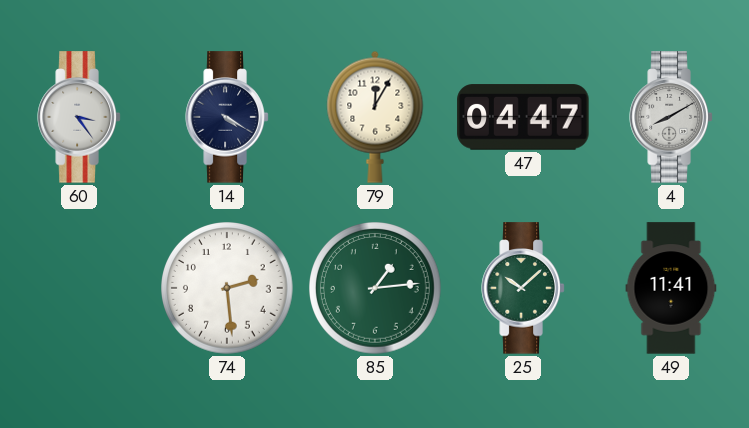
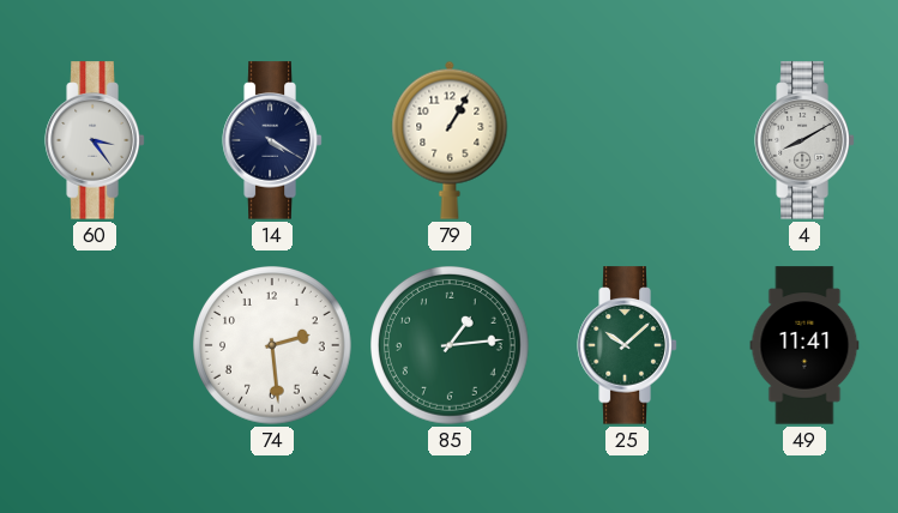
79: 12:05 -> 1:05
47: 04:47 -> none
